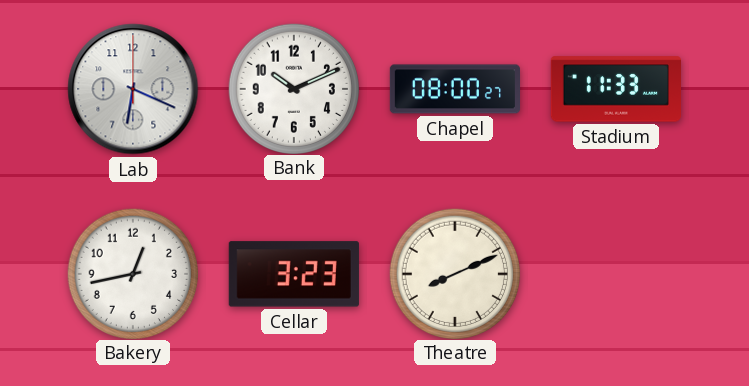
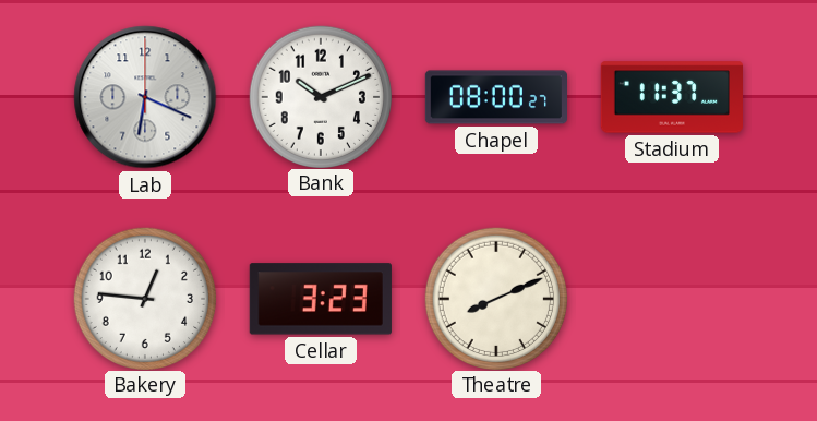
Stadium: 11:33 -> 11:37
Bakery: 12:43 -> 12:46
